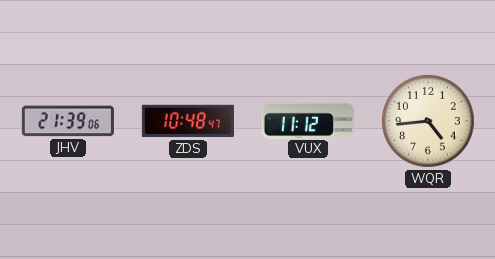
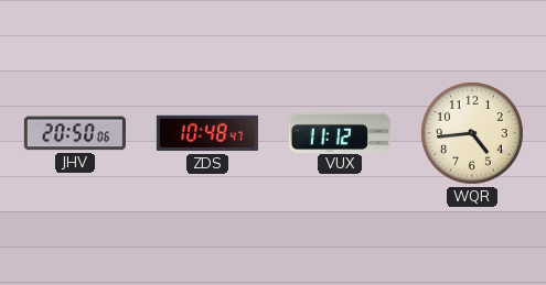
JHV: 21:39 -> 20:50
